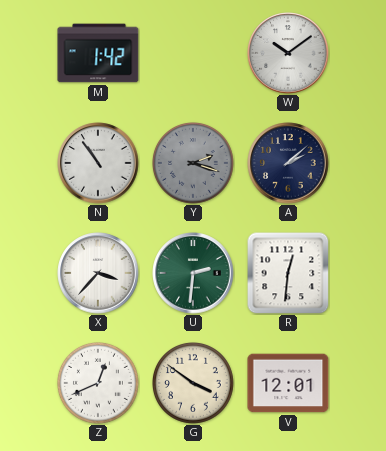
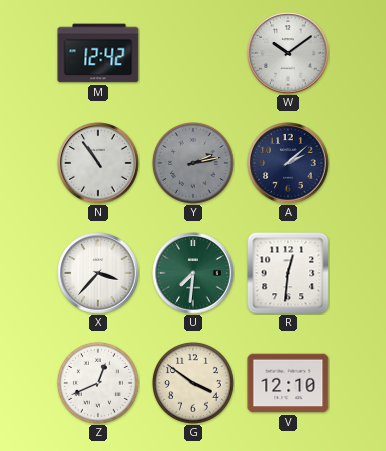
M: 1:42 -> 12:42
Y: 2:18 -> 2:13
U: 2:31 -> 7:31
V: 12:01 -> 12:10
